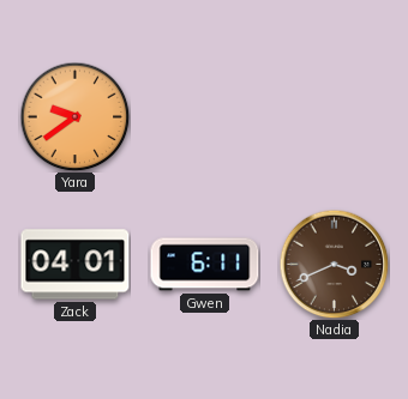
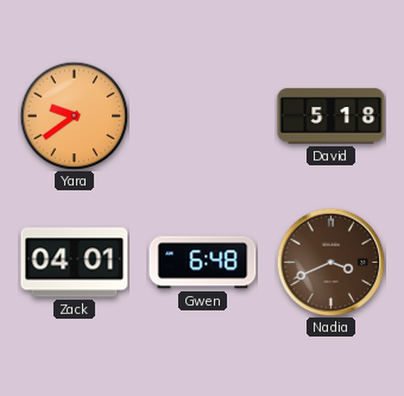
David: none -> 5:18
Gwen: 6:11 -> 6:48
